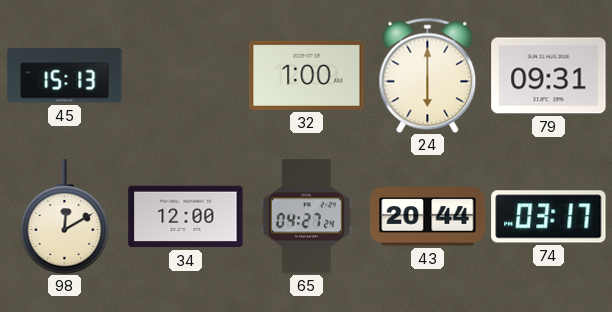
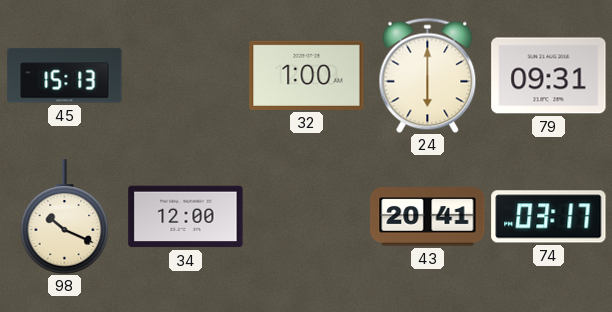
98: 12:10 -> 10:19
65: 04:27 -> none
43: 20:44 -> 20:41
